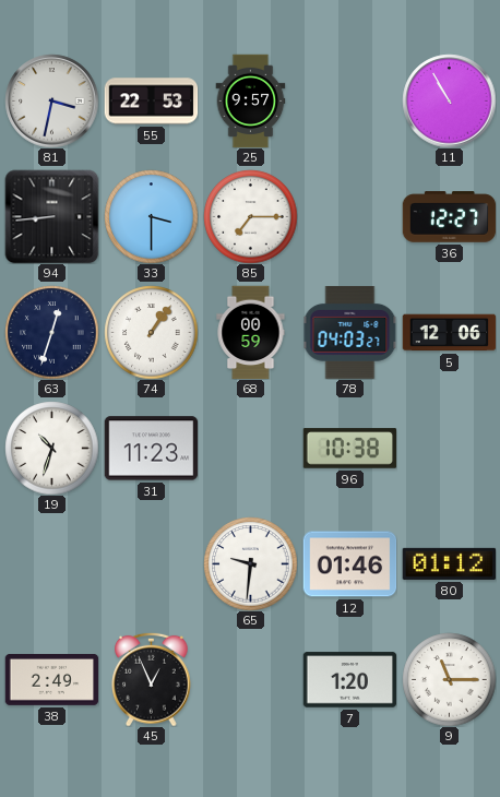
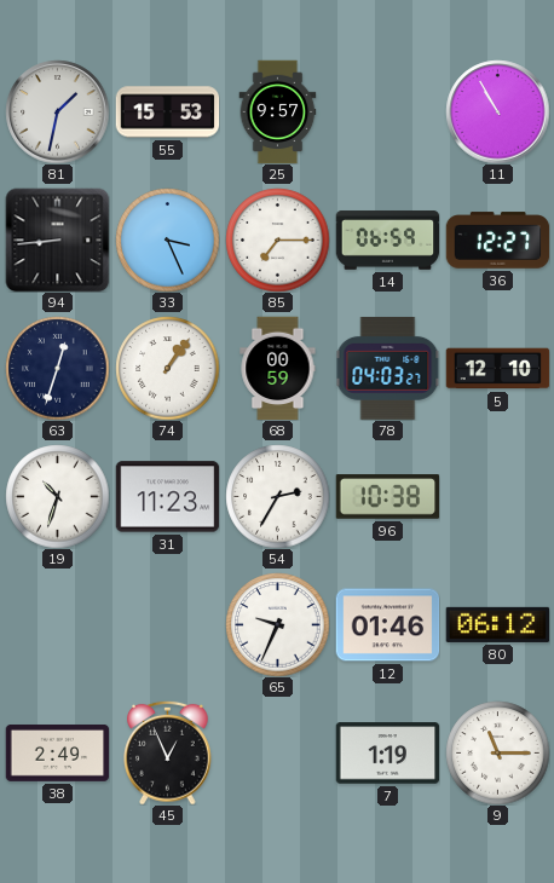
81: 3:32 -> 1:32
55: 22:53 -> 15:53
33: 3:30 -> 3:26
14: none -> 06:59
5: 12:06 -> 12:10
54: none -> 2:35
65: 9:31 -> 9:34
80: 01:12 -> 06:12
7: 1:20 -> 1:19
